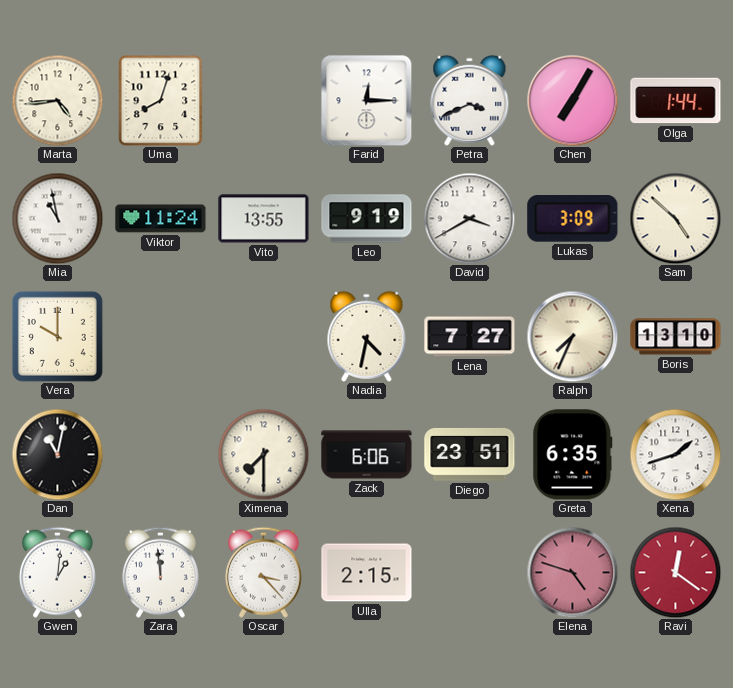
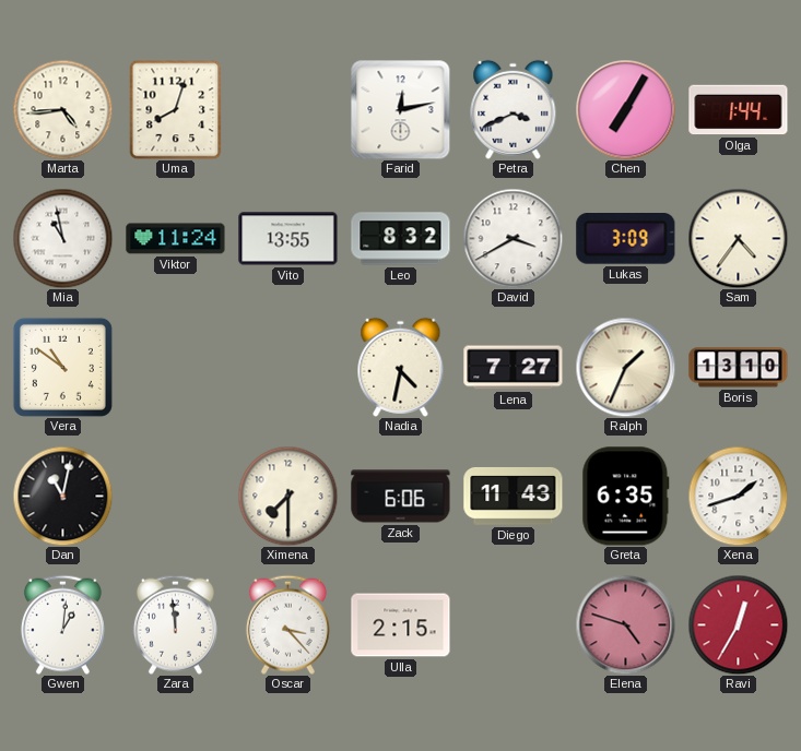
Farid: 12:15 -> 12:13
Leo: 9:19 -> 8:32
Sam: 4:52 -> 4:36
Vera: 10:00 -> 10:51
Ralph: 7:34 -> 1:34
Diego: 23:51 -> 11:43
Ravi: 12:21 -> 12:35
